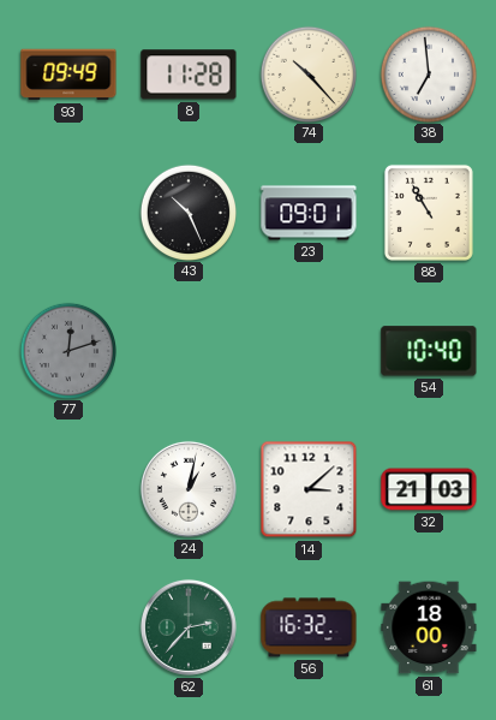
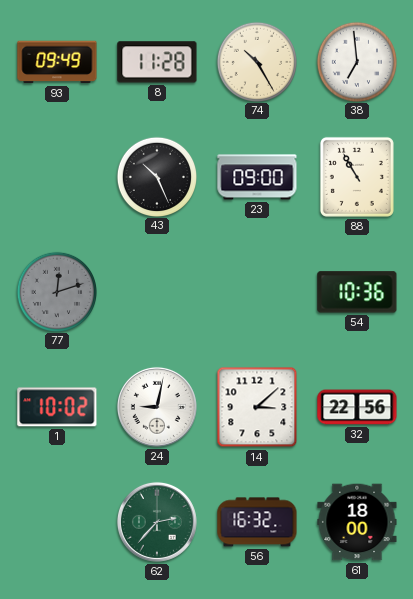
74: 10:23 -> 10:25
23: 09:01 -> 09:00
54: 10:40 -> 10:36
1: none -> 10:02
24: 1:02 -> 9:02
32: 21:03 -> 22:56
